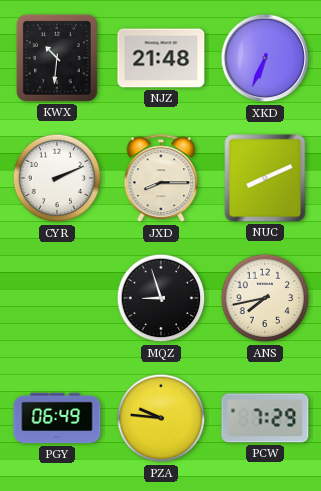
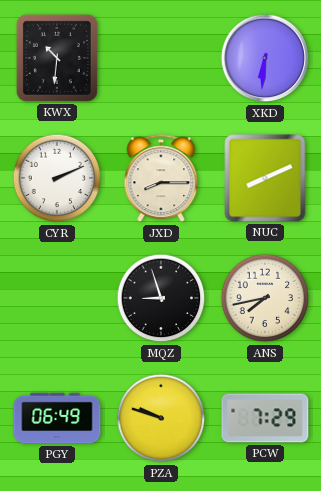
NJZ: 21:48 -> none
XKD: 6:34 -> 6:31
PZA: 9:46 -> 9:48
